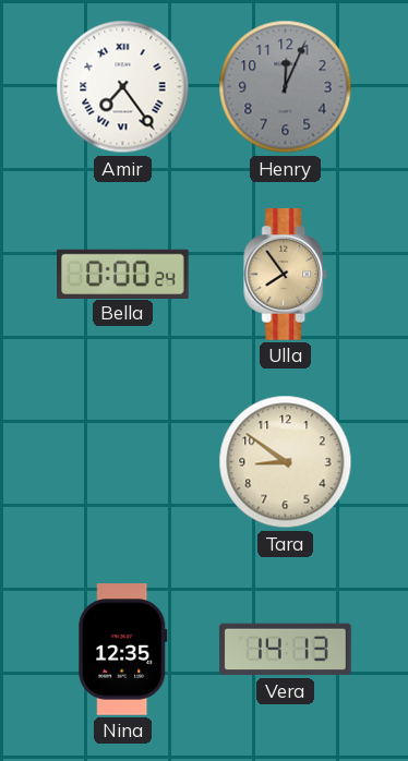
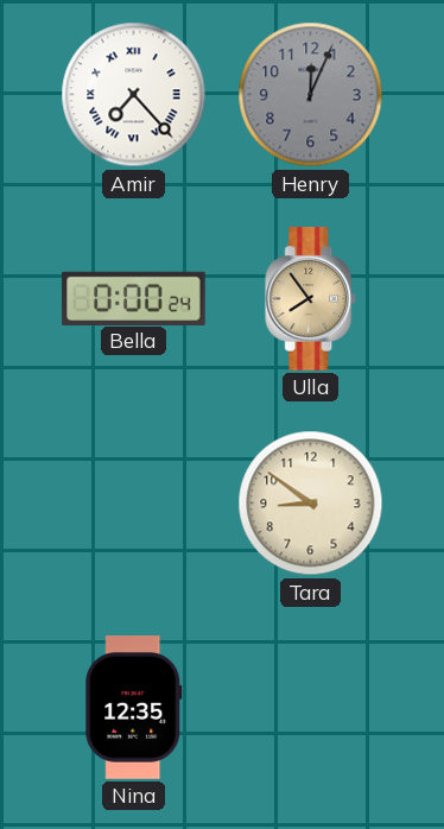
Amir: 7:24 -> 7:23
Vera: 14:13 -> none
